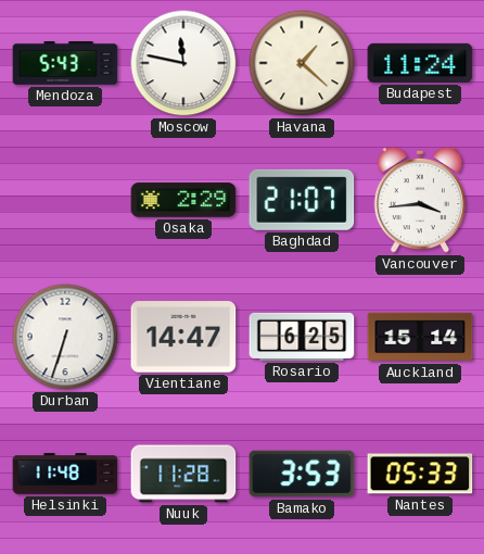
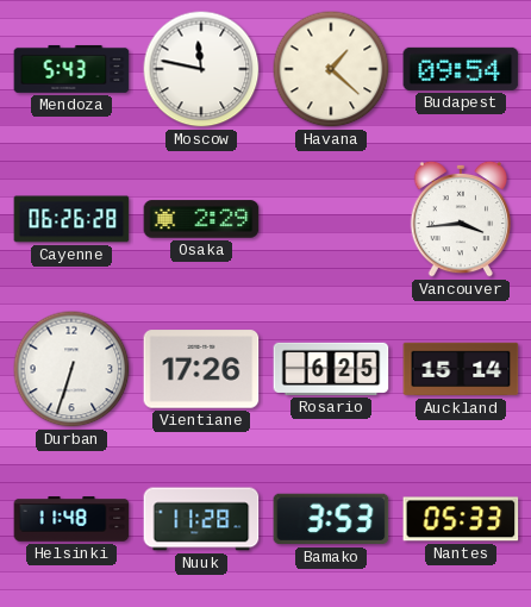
Budapest: 11:24 -> 09:54
Cayenne: none -> 06:26
Baghdad: 21:07 -> none
Vientiane: 14:47 -> 17:26
